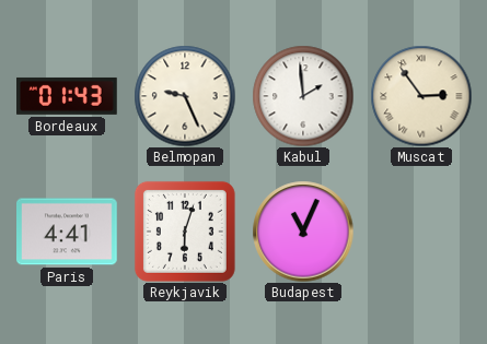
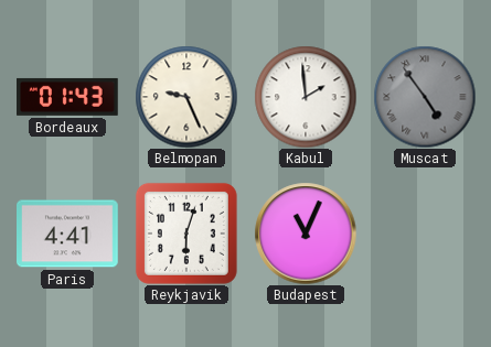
Muscat: 2:54 -> 4:54
Muscat dial: cream -> grey
